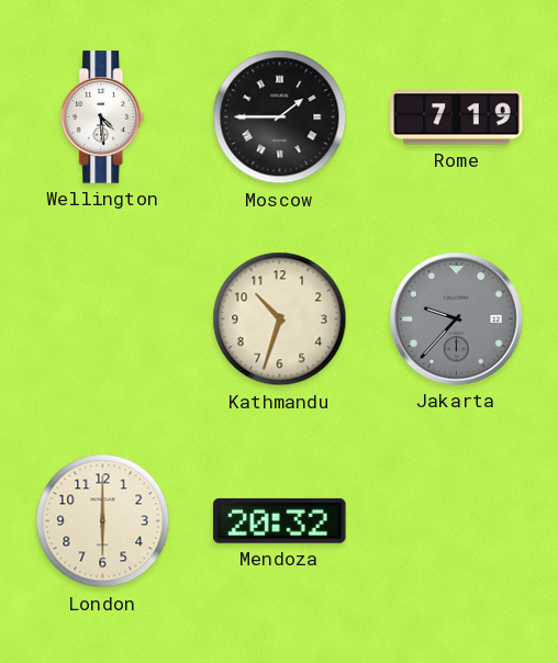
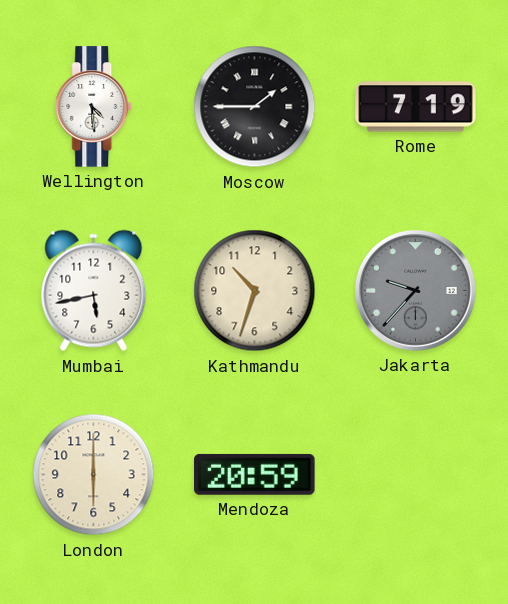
Mumbai: none -> 5:43
Mendoza: 20:32 -> 20:59
